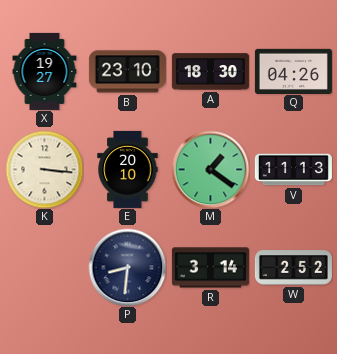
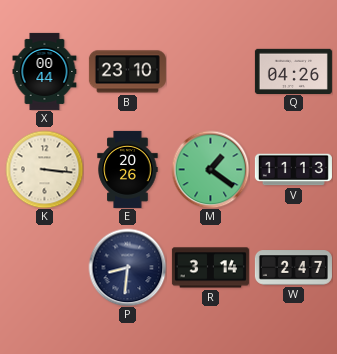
X: 19:27 -> 00:44
A: 18:30 -> none
E: 20:10 -> 20:26
W: 2:52 -> 2:47
